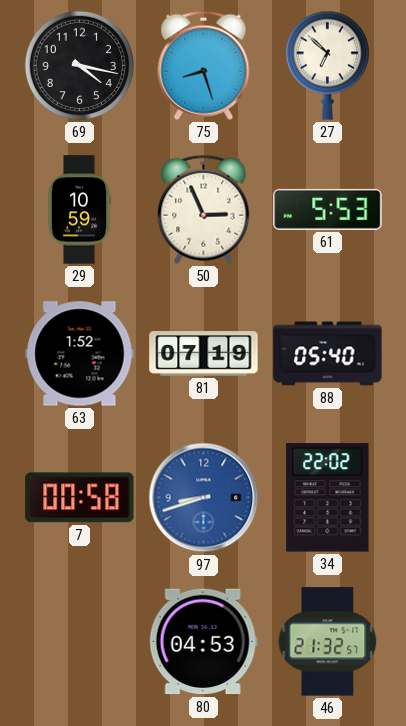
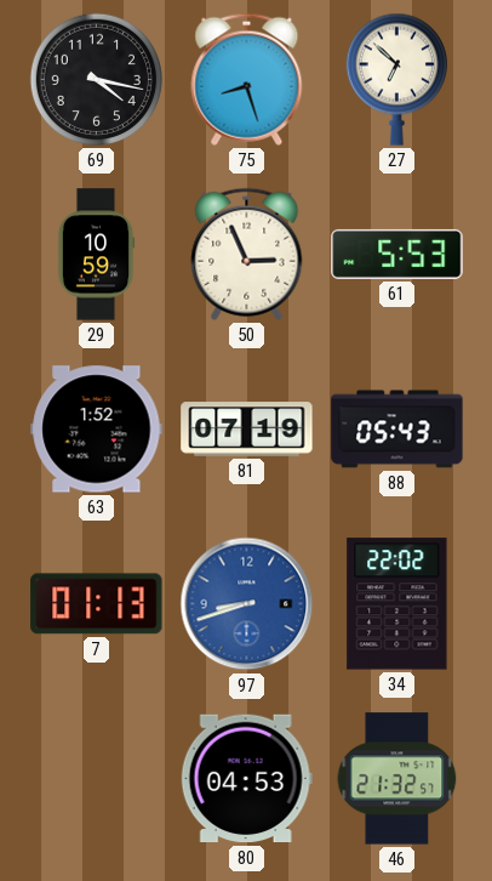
88: 05:40 -> 05:43
7: 00:58 -> 01:13
